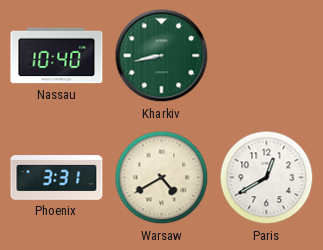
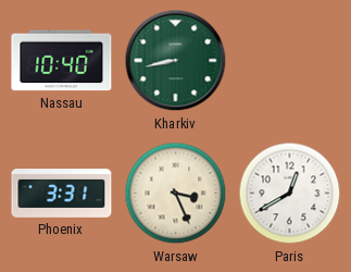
Warsaw: 4:40 -> 3:26
